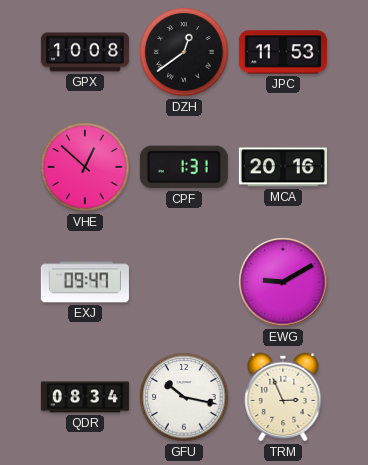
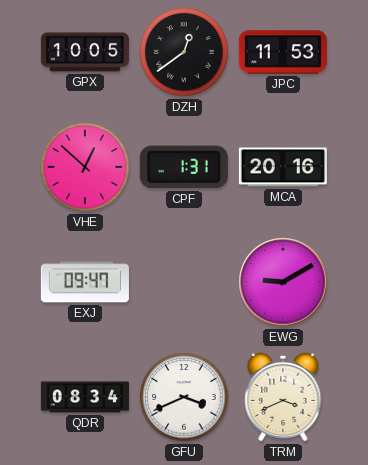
GPX: 10:08 -> 10:05
GFU: 10:17 -> 3:41
TRM: 2:56 -> 3:41
